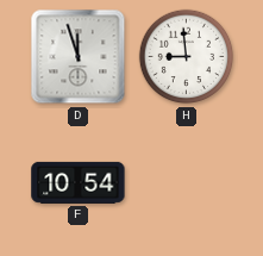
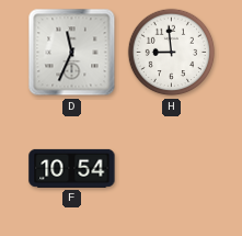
D: 11:57 -> 11:34
